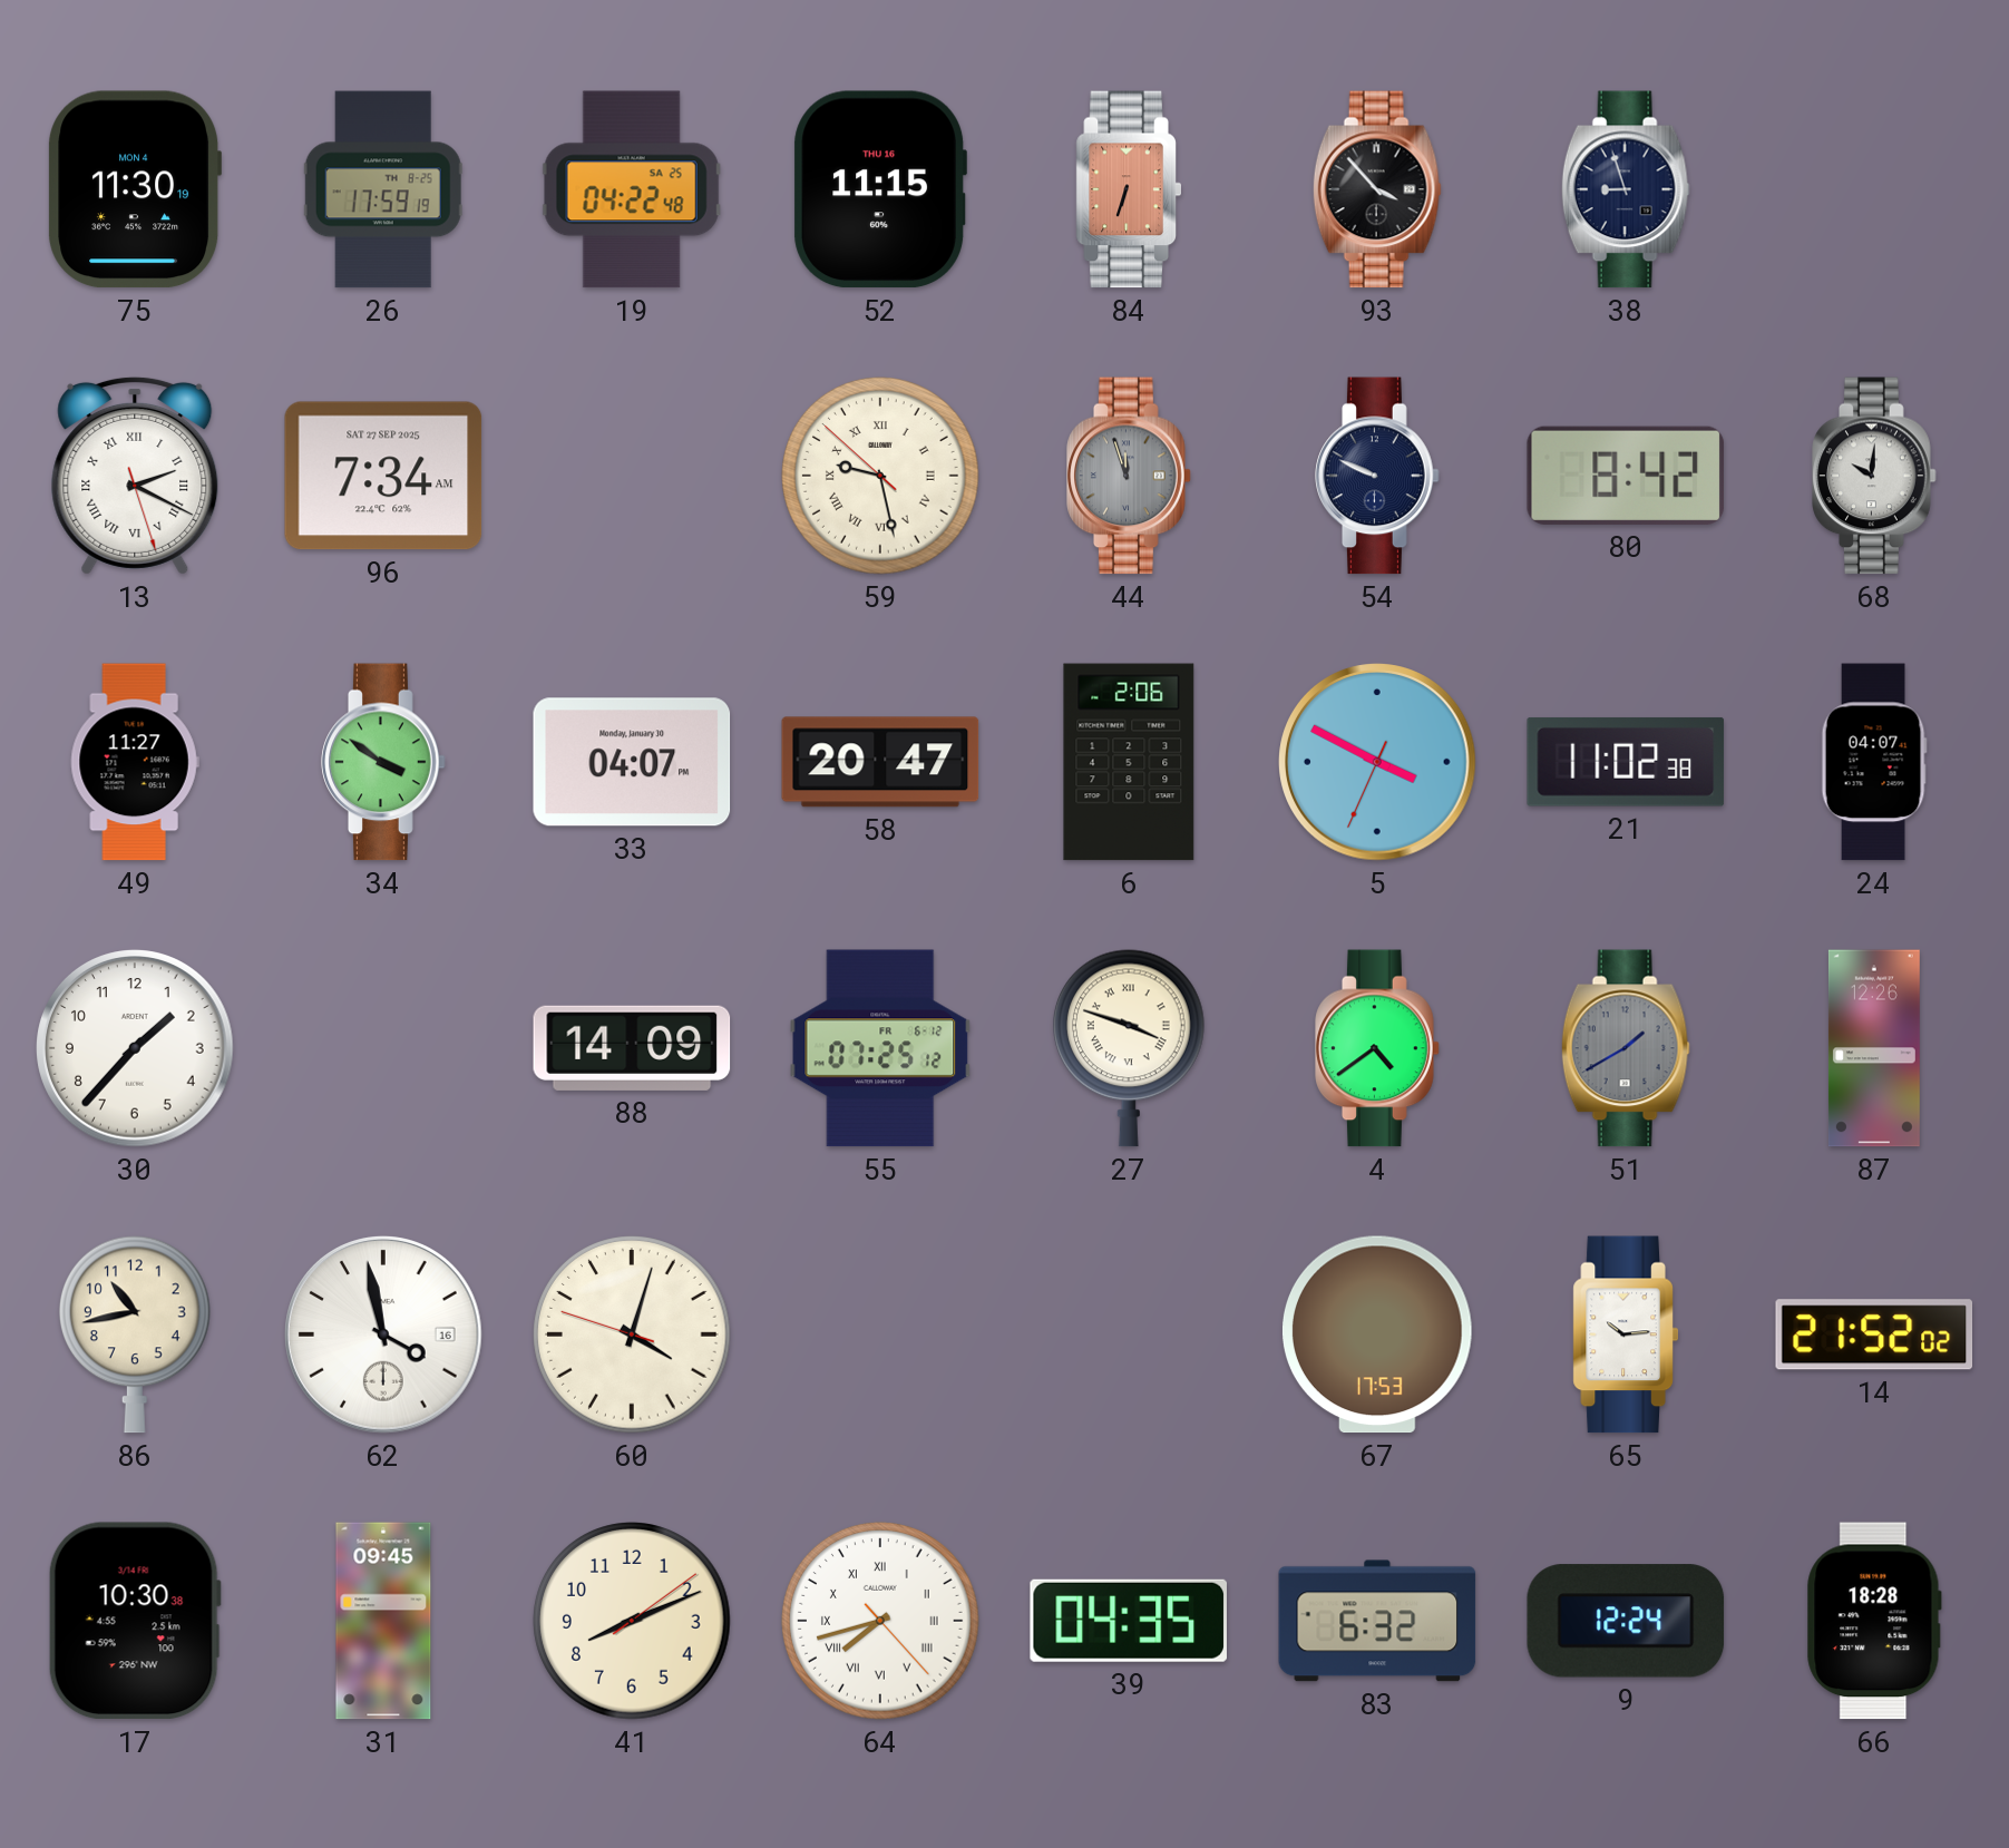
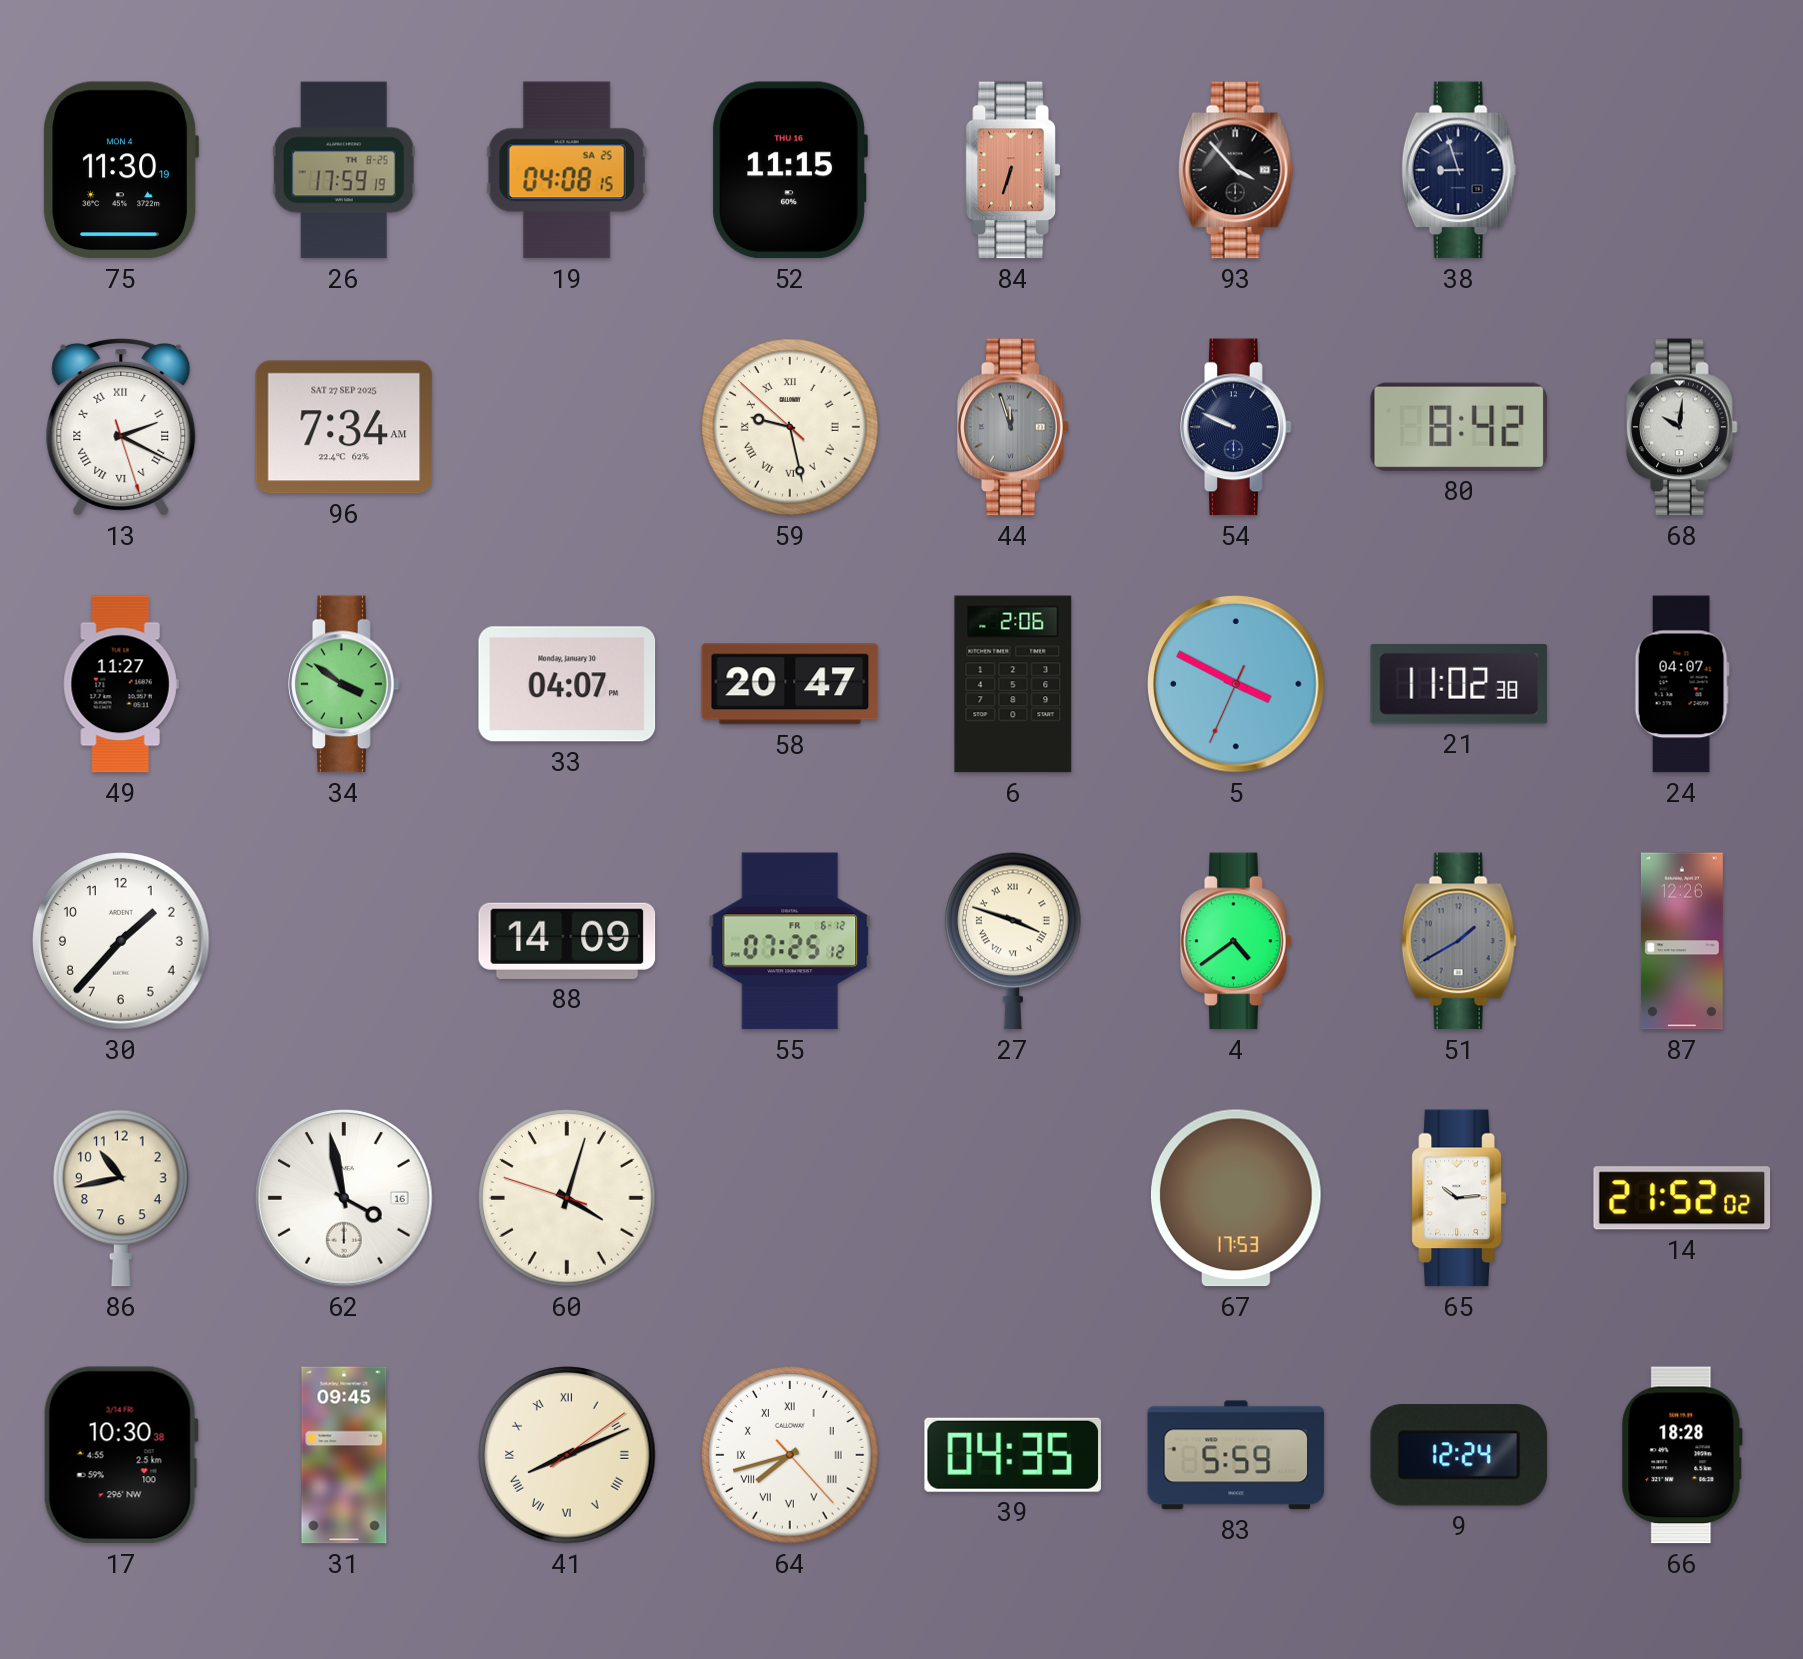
19: 04:22 -> 04:08
41 numerals: Arabic -> Roman
83: 6:32 -> 5:59
